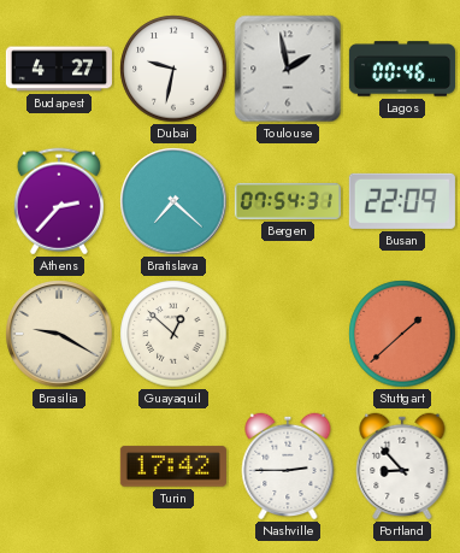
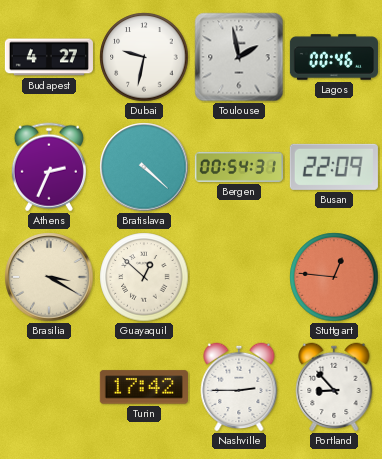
Athens: 2:37 -> 2:34
Bratislava: 7:22 -> 4:22
Bergen: 07:54 -> 00:54
Brasilia: 9:20 -> 3:20
Stuttgart: 1:38 -> 12:46
